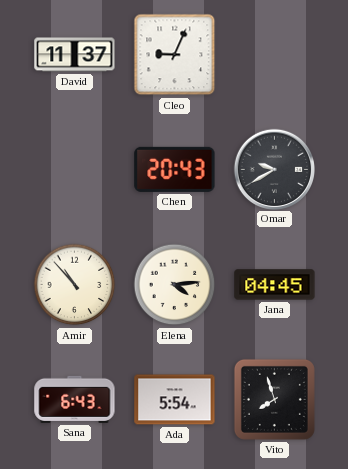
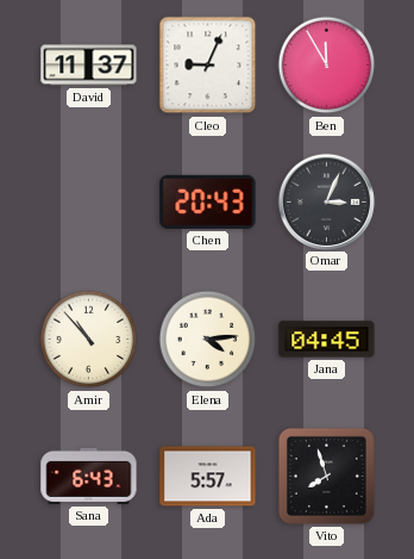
Ben: none -> 11:55
Omar: 9:40 -> 3:04
Ada: 5:54 -> 5:57
